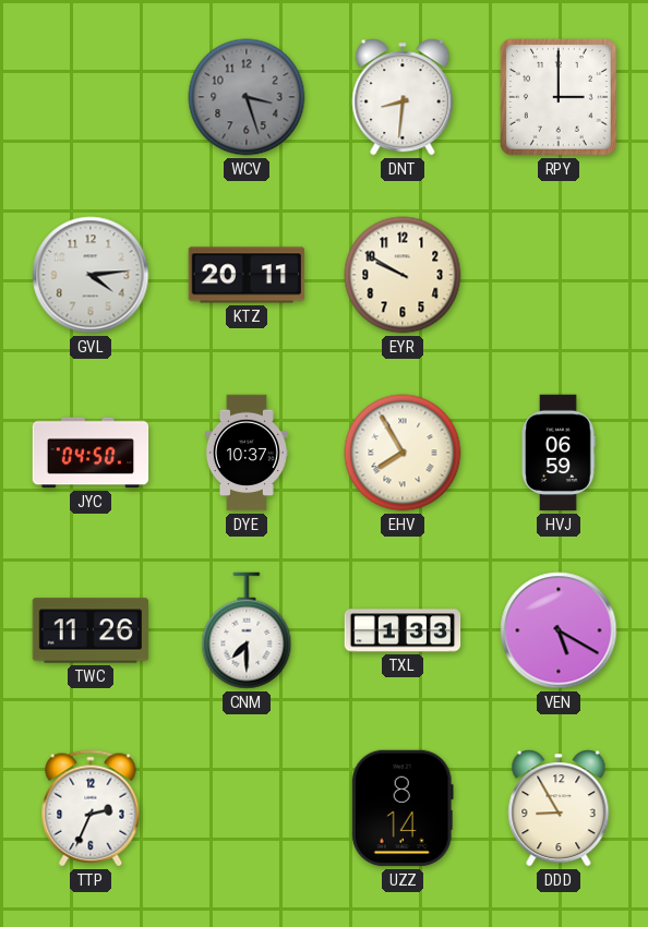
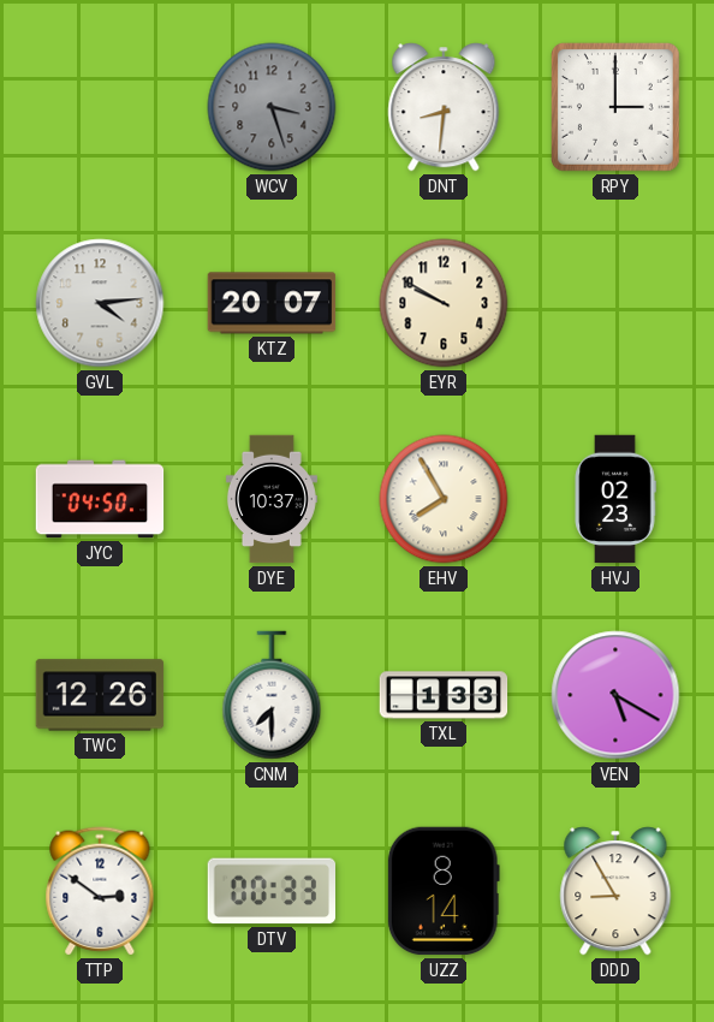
KTZ: 20:11 -> 20:07
HVJ: 06:59 -> 02:23
TWC: 11:26 -> 12:26
TTP: 2:34 -> 2:51
DTV: none -> 00:33
